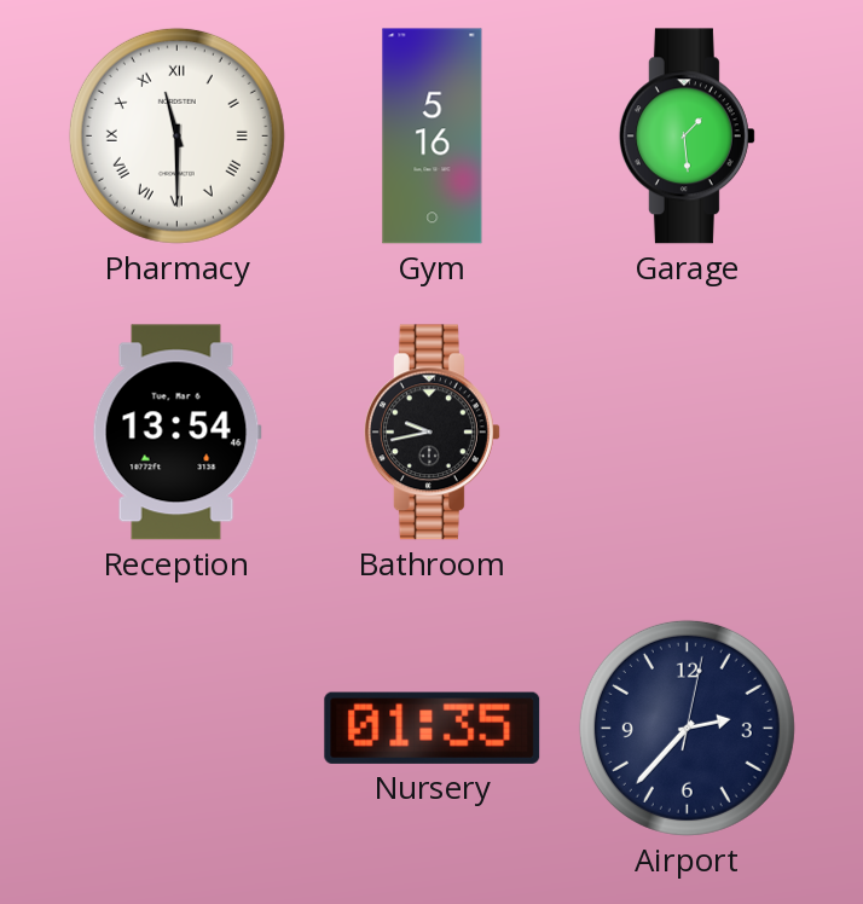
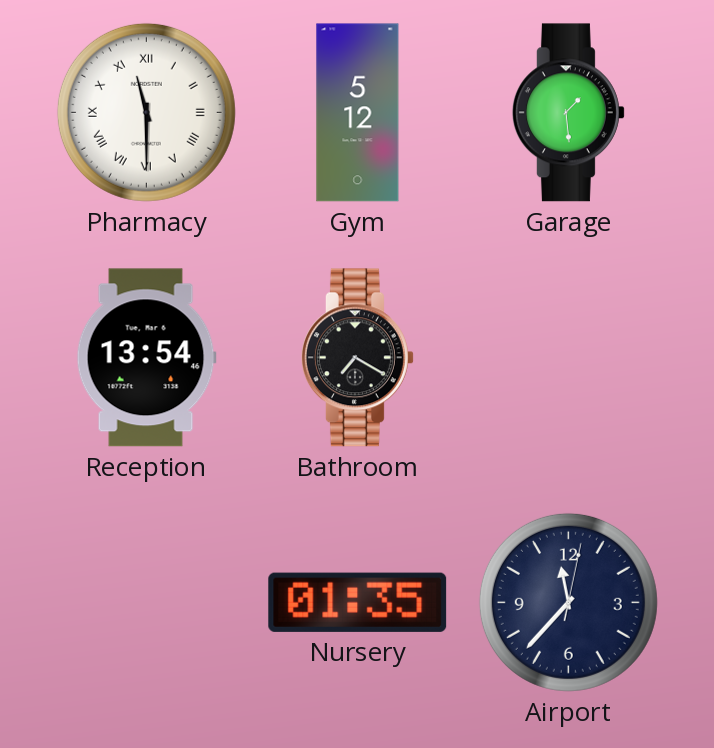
Gym: 5:16 -> 5:12
Bathroom: 9:43 -> 7:20
Airport: 2:37 -> 11:37
